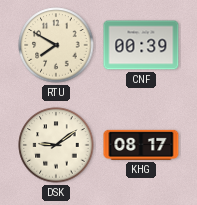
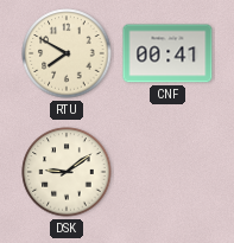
CNF: 00:39 -> 00:41
KHG: 08:17 -> none
